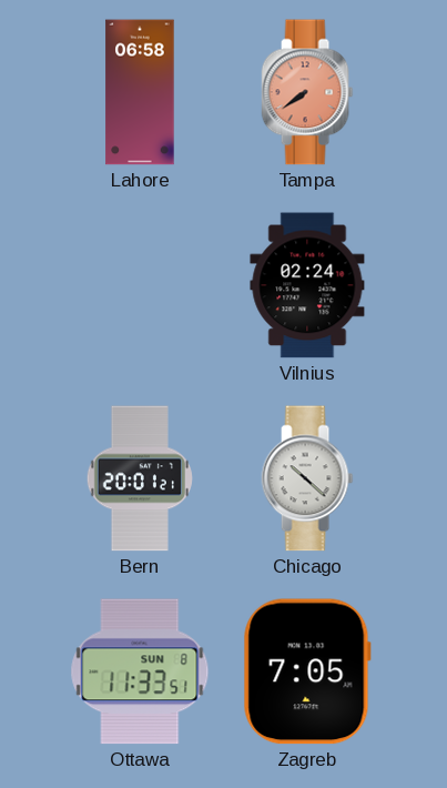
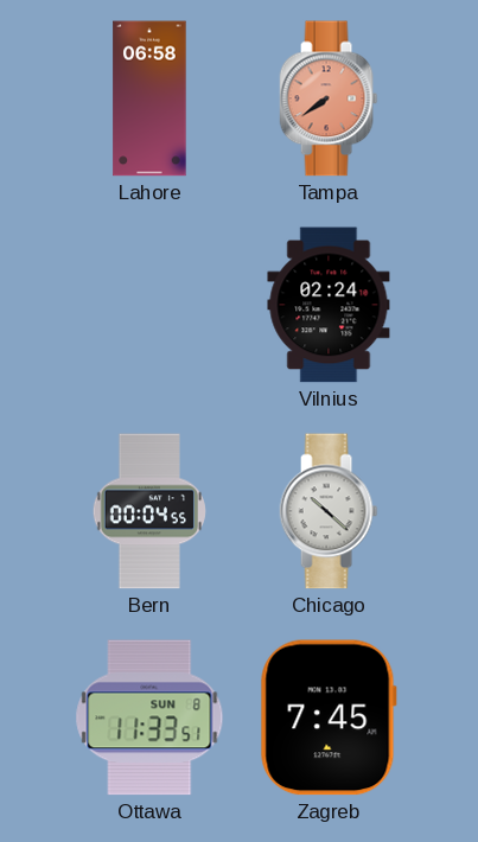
Bern: 20:01 -> 00:04
Zagreb: 7:05 -> 7:45
